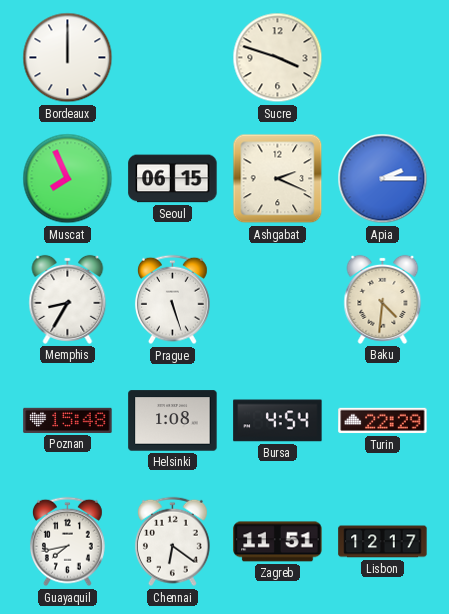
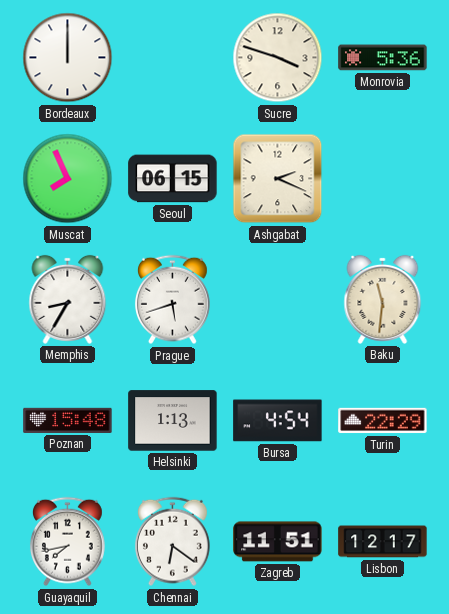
Monrovia: none -> 5:36
Apia: 2:15 -> none
Prague: 5:27 -> 5:42
Baku: 4:31 -> 11:31
Helsinki: 1:08 -> 1:13
